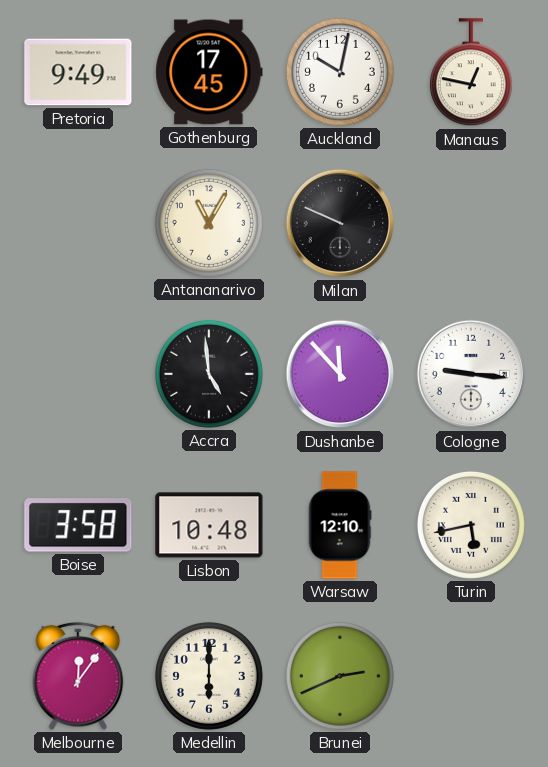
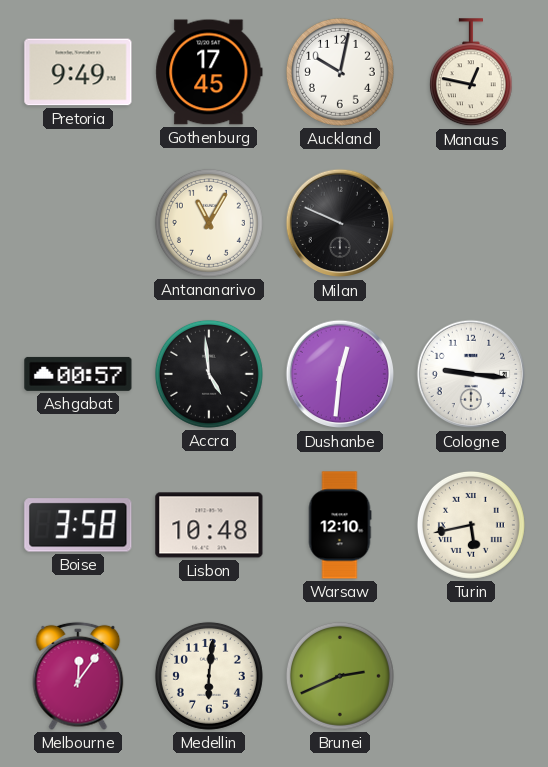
Ashgabat: none -> 00:57
Dushanbe: 11:53 -> 12:31
Medellin: 6:00 -> 6:01
